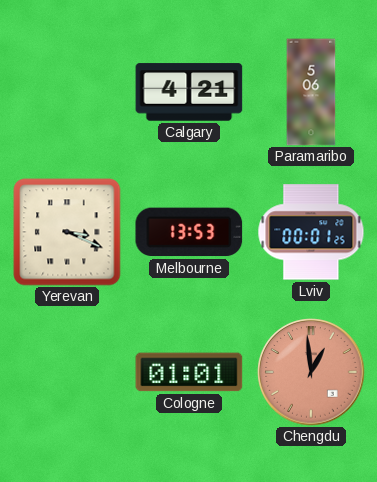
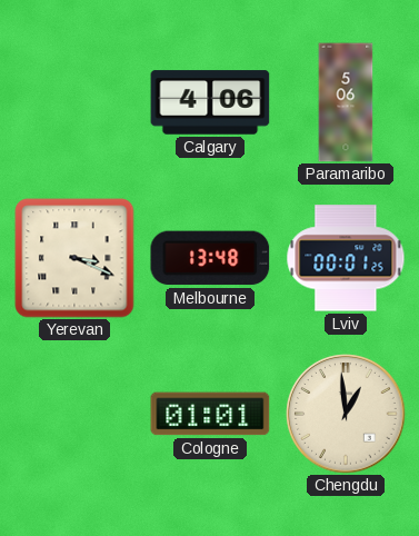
Calgary: 4:21 -> 4:06
Melbourne: 13:53 -> 13:48
Chengdu dial: salmon -> cream
